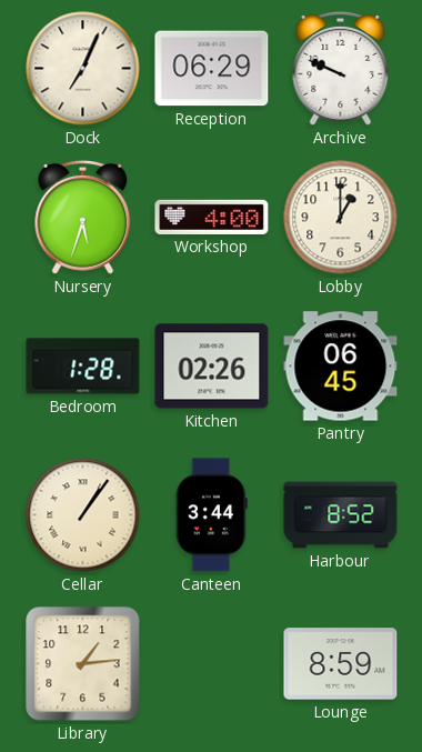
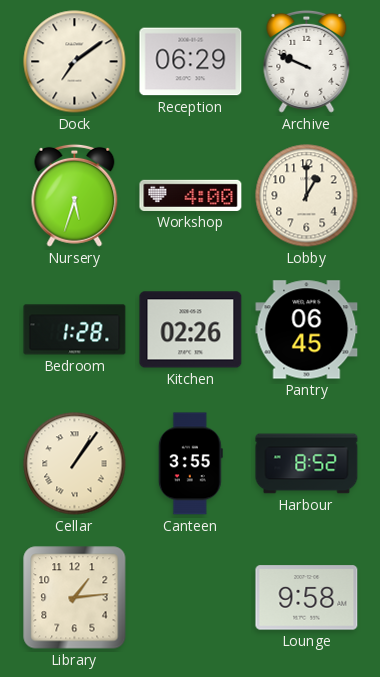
Dock: 7:04 -> 7:09
Canteen: 3:44 -> 3:55
Lounge: 8:59 -> 9:58
